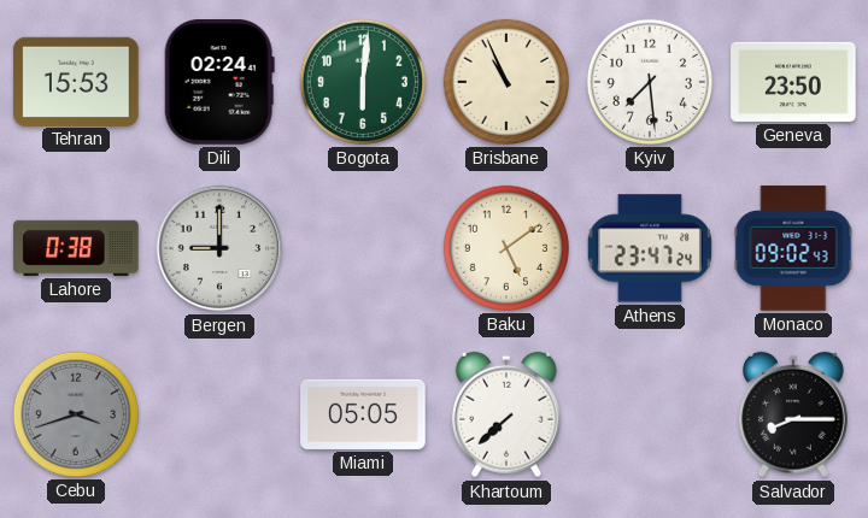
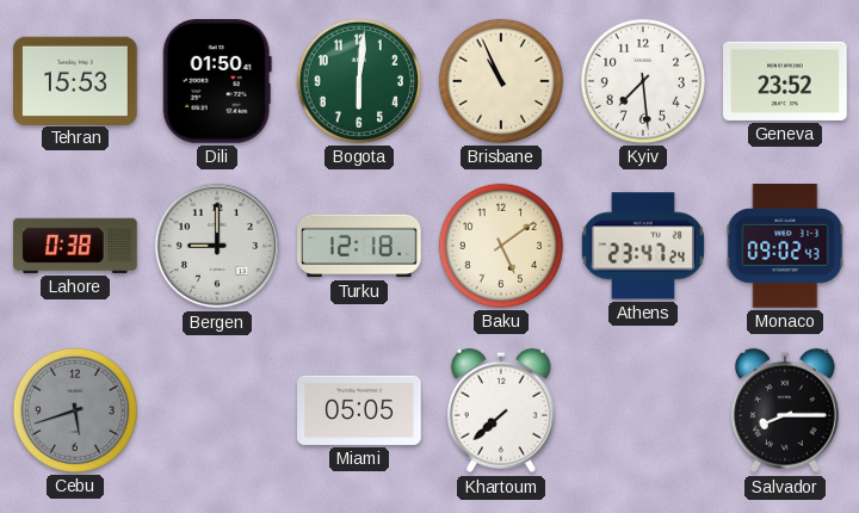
Dili: 02:24 -> 01:50
Geneva: 23:50 -> 23:52
Turku: none -> 12:18
Cebu: 3:42 -> 5:42
